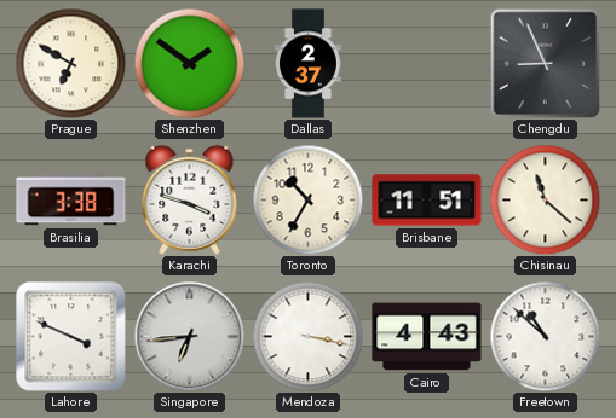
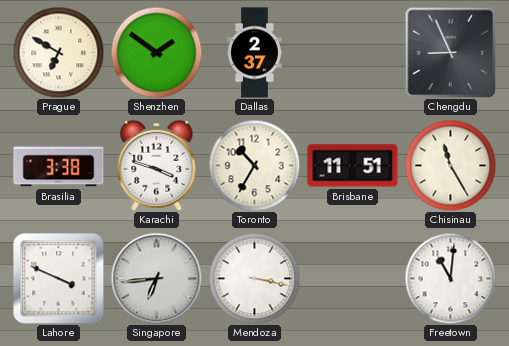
Chisinau: 11:22 -> 11:25
Cairo: 4:43 -> none
Freetown: 10:52 -> 11:01
